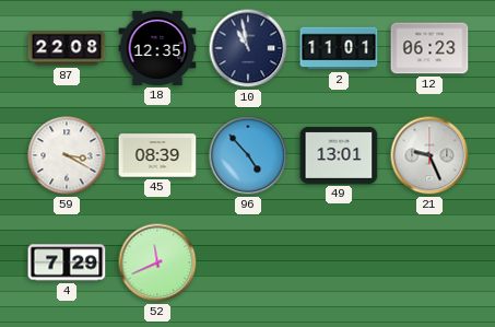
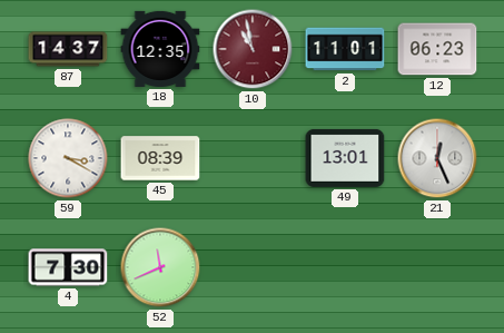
87: 22:08 -> 14:37
10 dial: navy -> burgundy
96: 4:53 -> none
21: 9:26 -> 12:26
4: 7:29 -> 7:30
